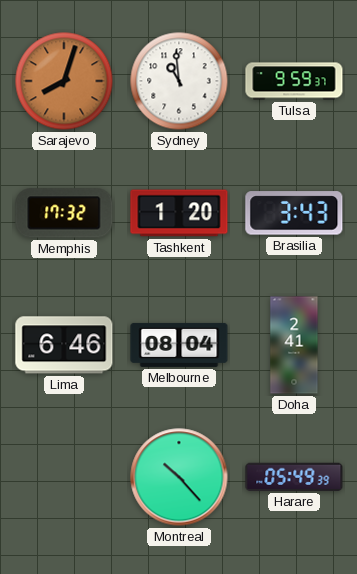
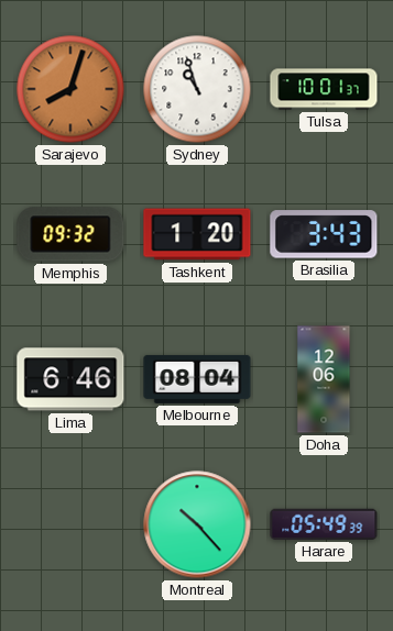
Sydney: 10:59 -> 10:57
Tulsa: 9:59 -> 10:01
Memphis: 17:32 -> 09:32
Doha: 2:41 -> 12:06
